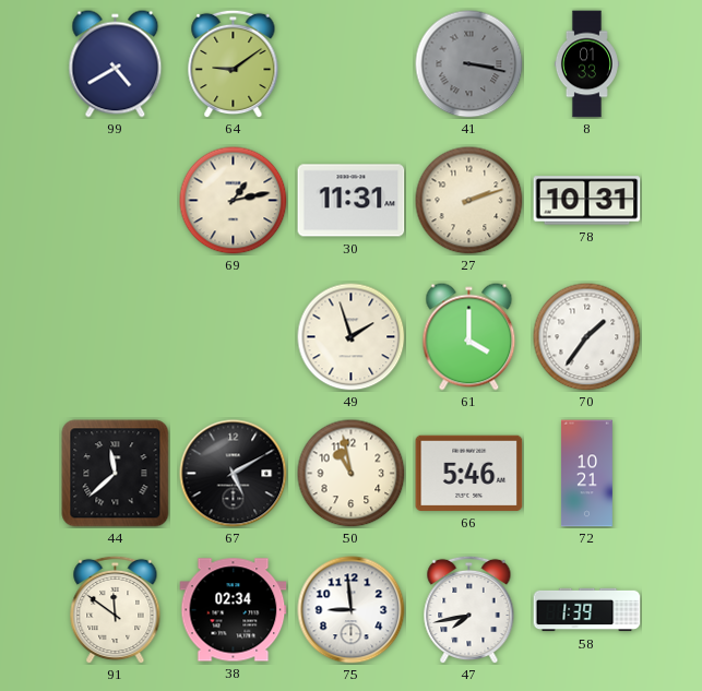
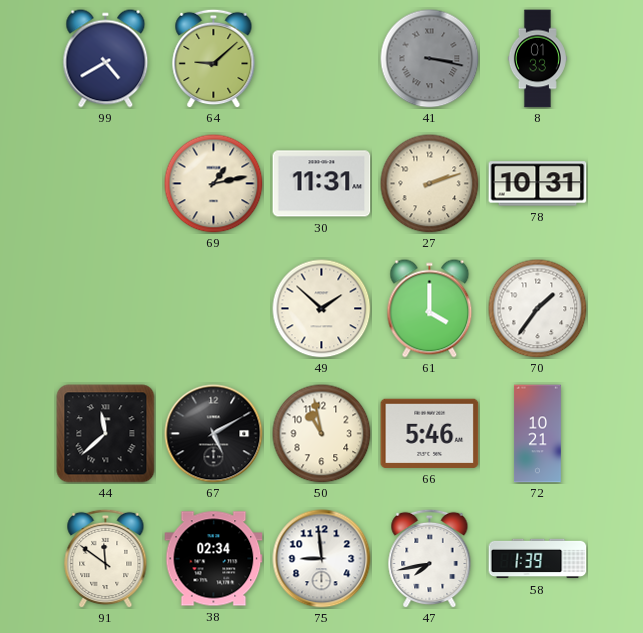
64: 9:09 -> 9:08
49: 1:57 -> 1:52
